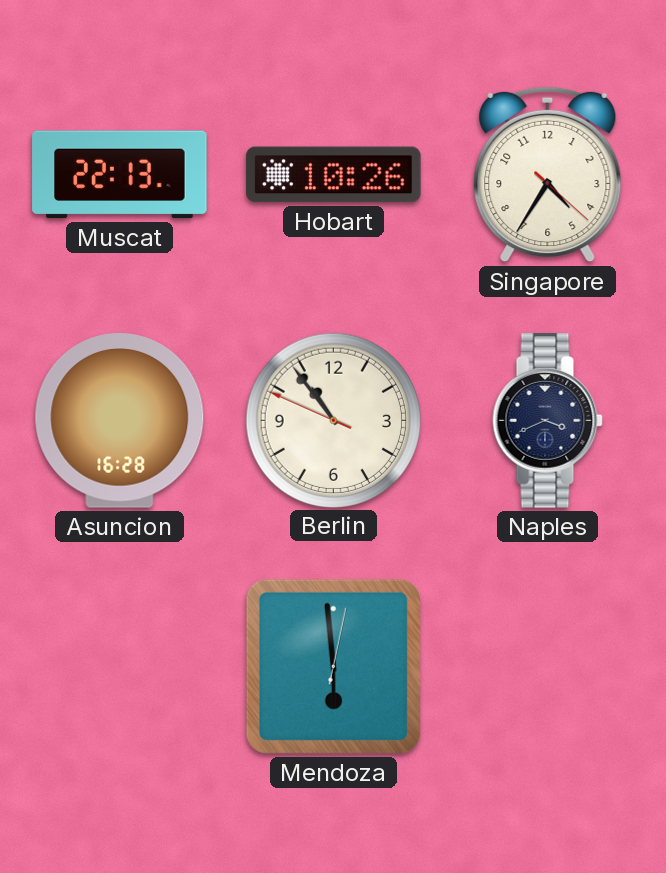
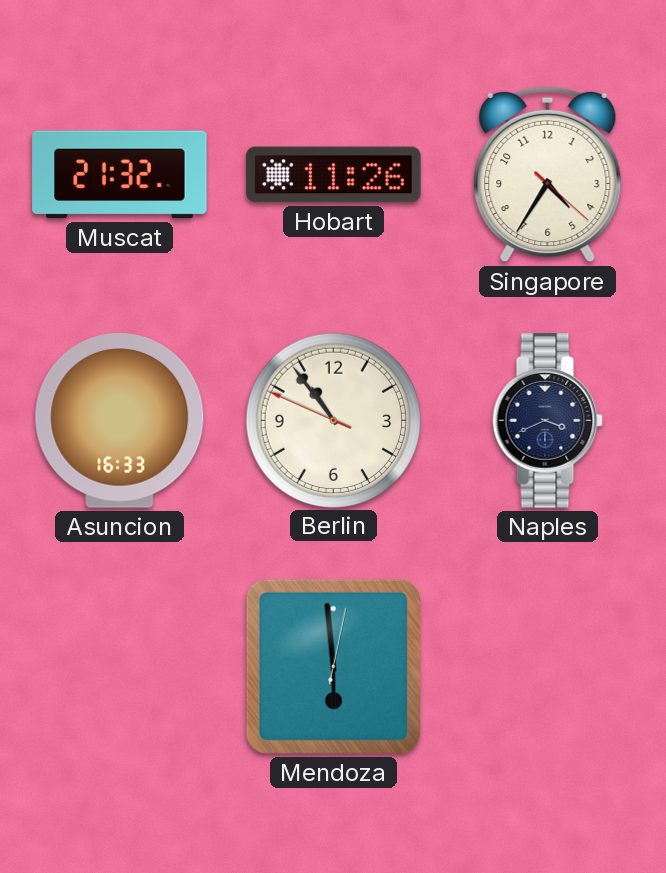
Muscat: 22:13 -> 21:32
Hobart: 10:26 -> 11:26
Asuncion: 16:28 -> 16:33
